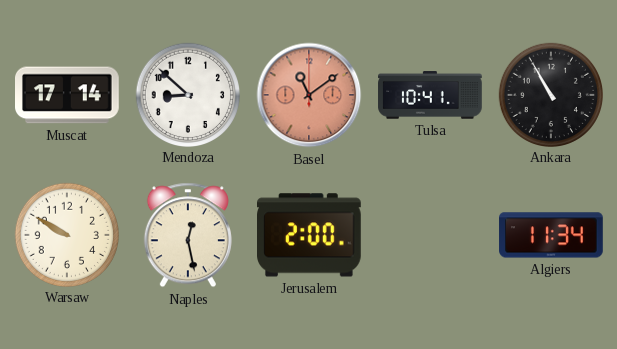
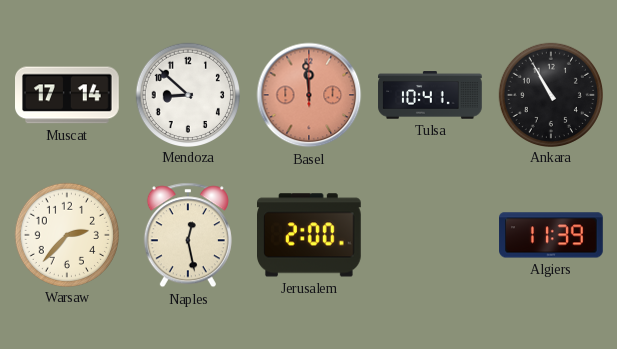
Basel: 11:09 -> 11:59
Warsaw: 9:50 -> 2:37
Algiers: 11:34 -> 11:39
